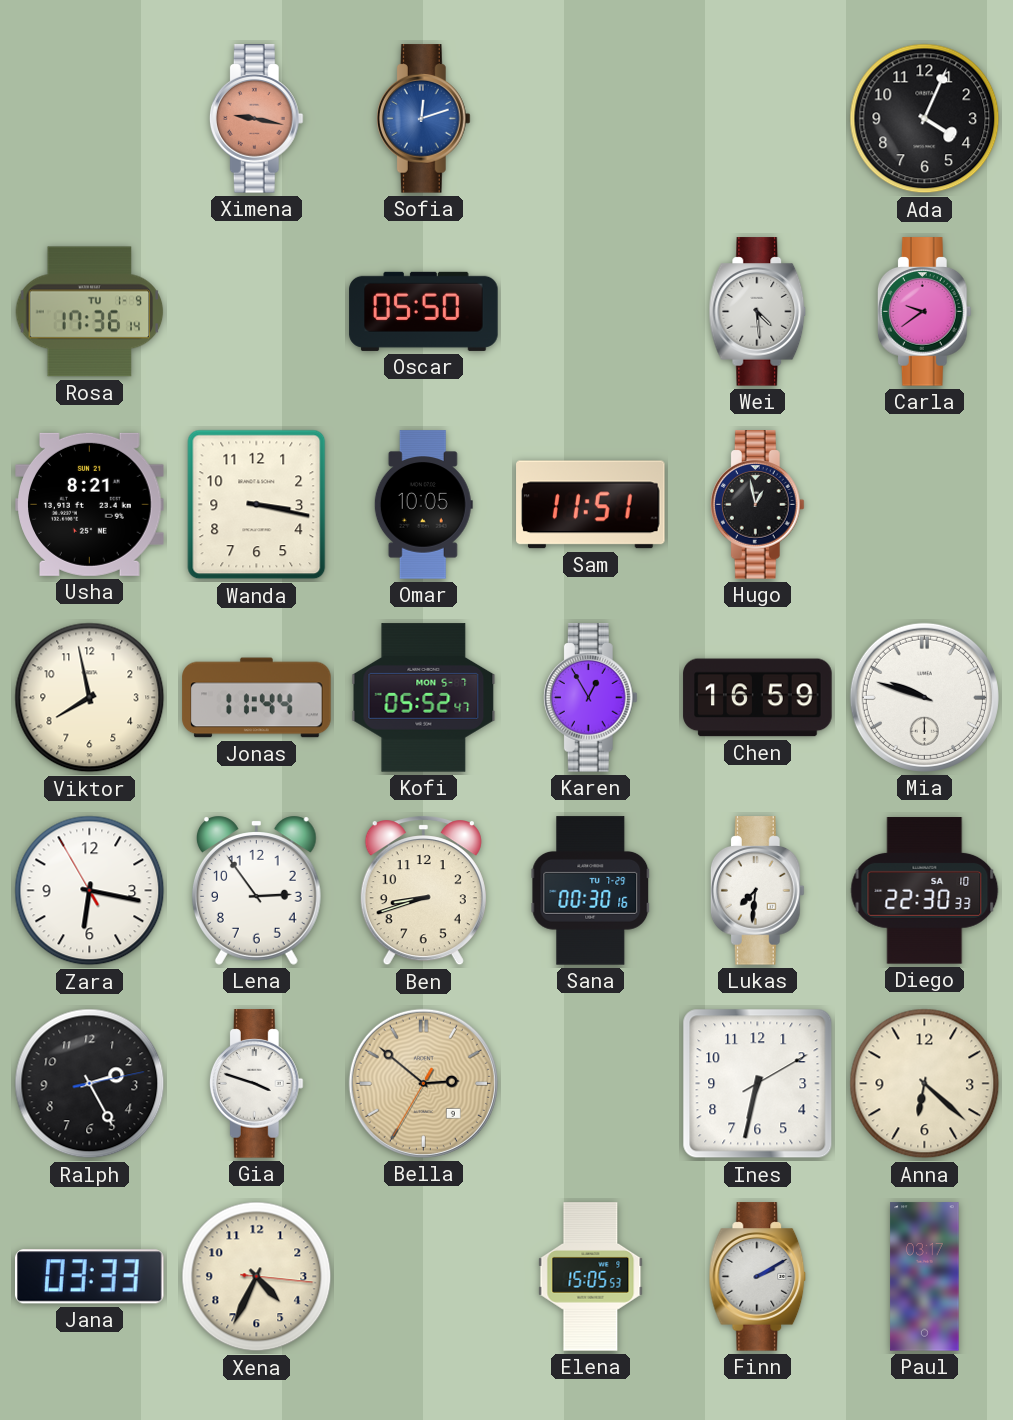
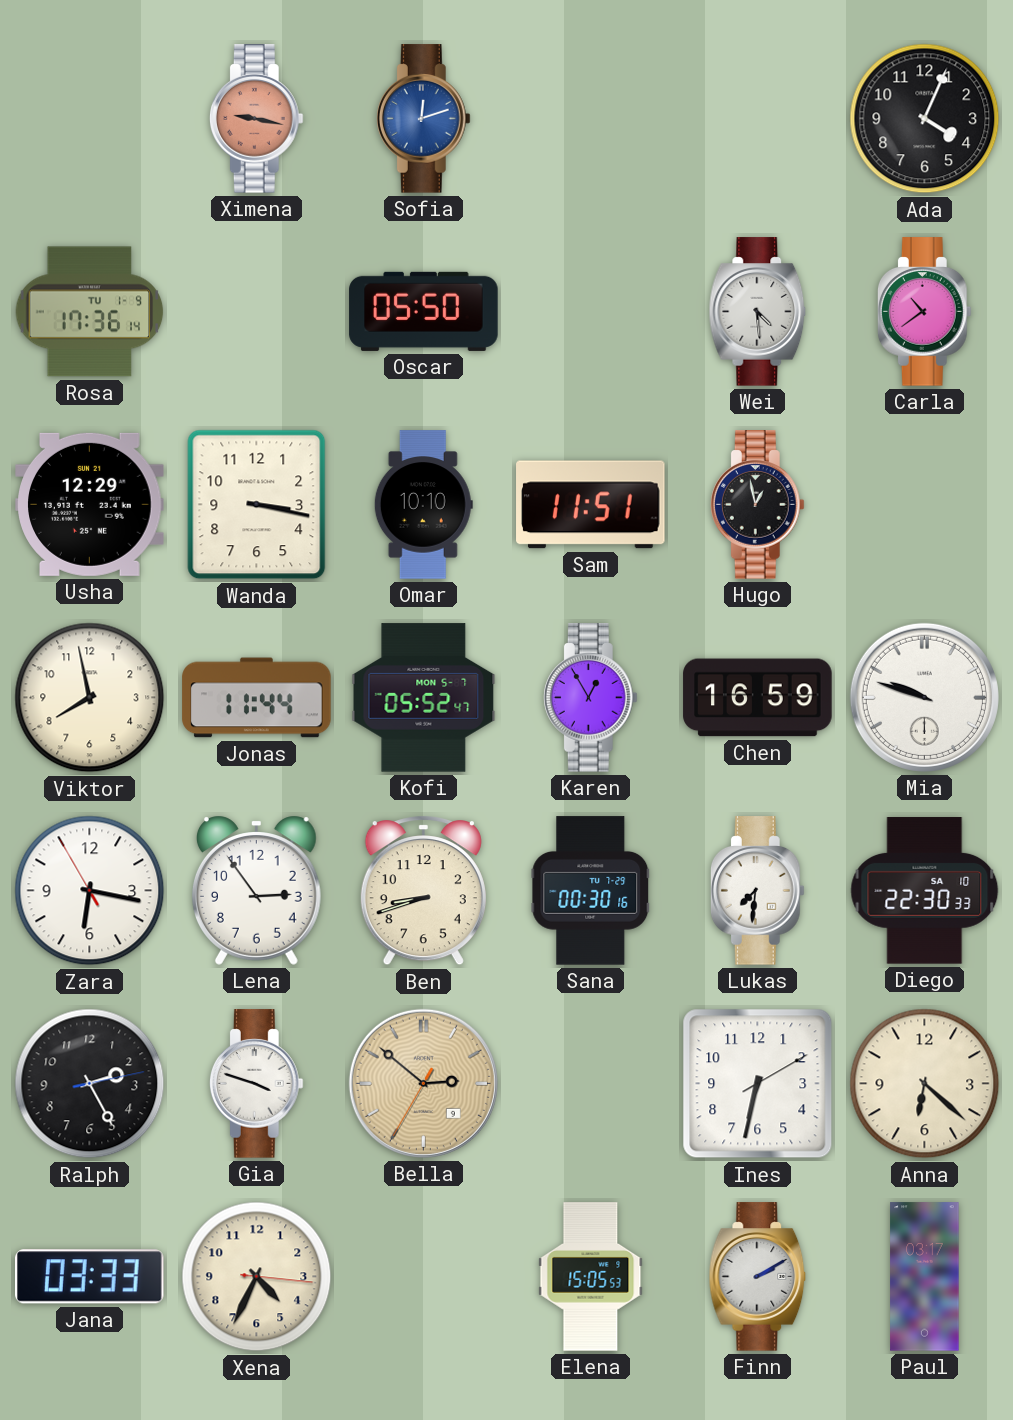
Carla: 9:39 -> 10:39
Usha: 8:21 -> 12:29
Omar: 10:05 -> 10:10
